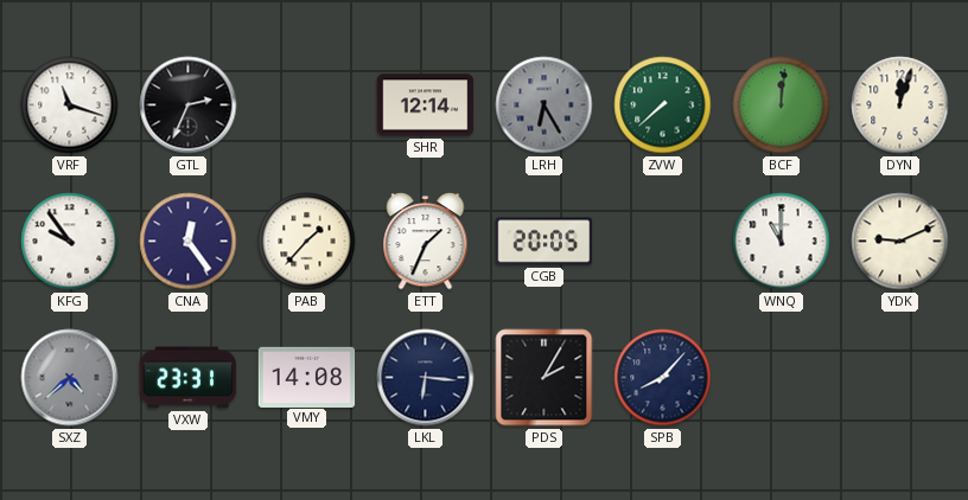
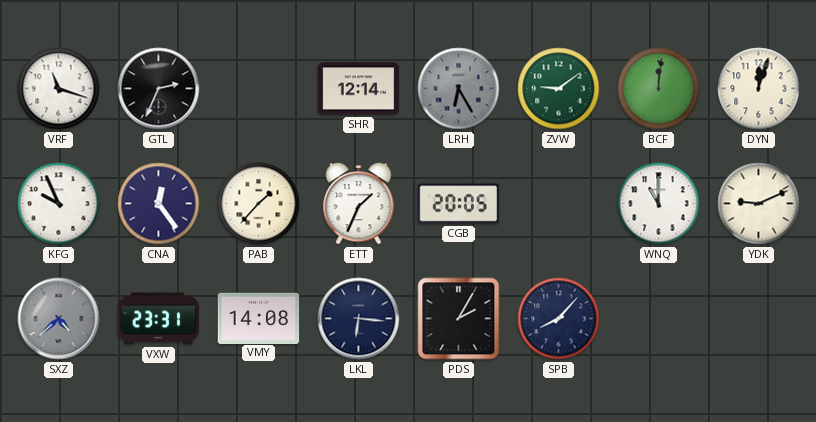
ZVW: 7:38 -> 9:09
KFG: 9:54 -> 9:56
